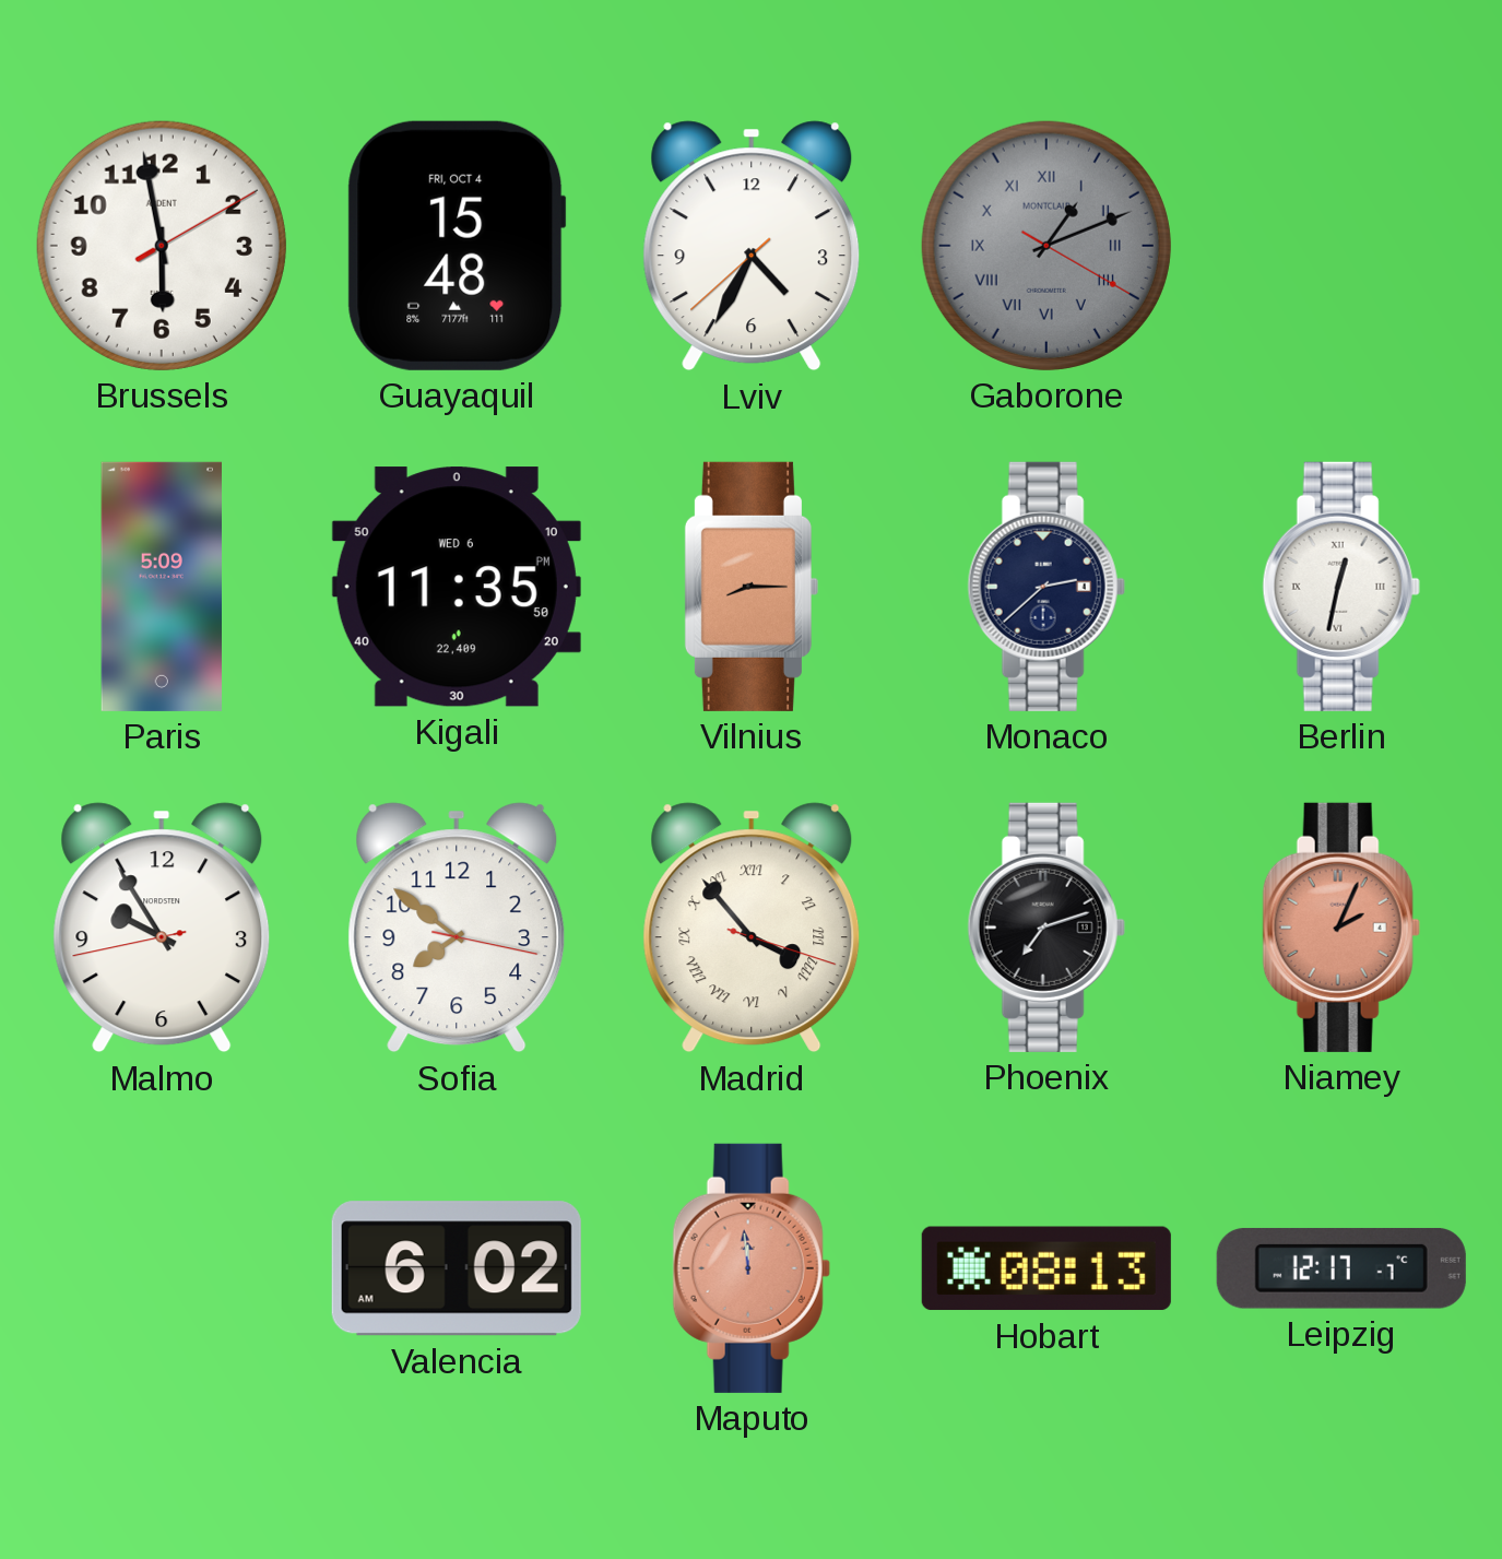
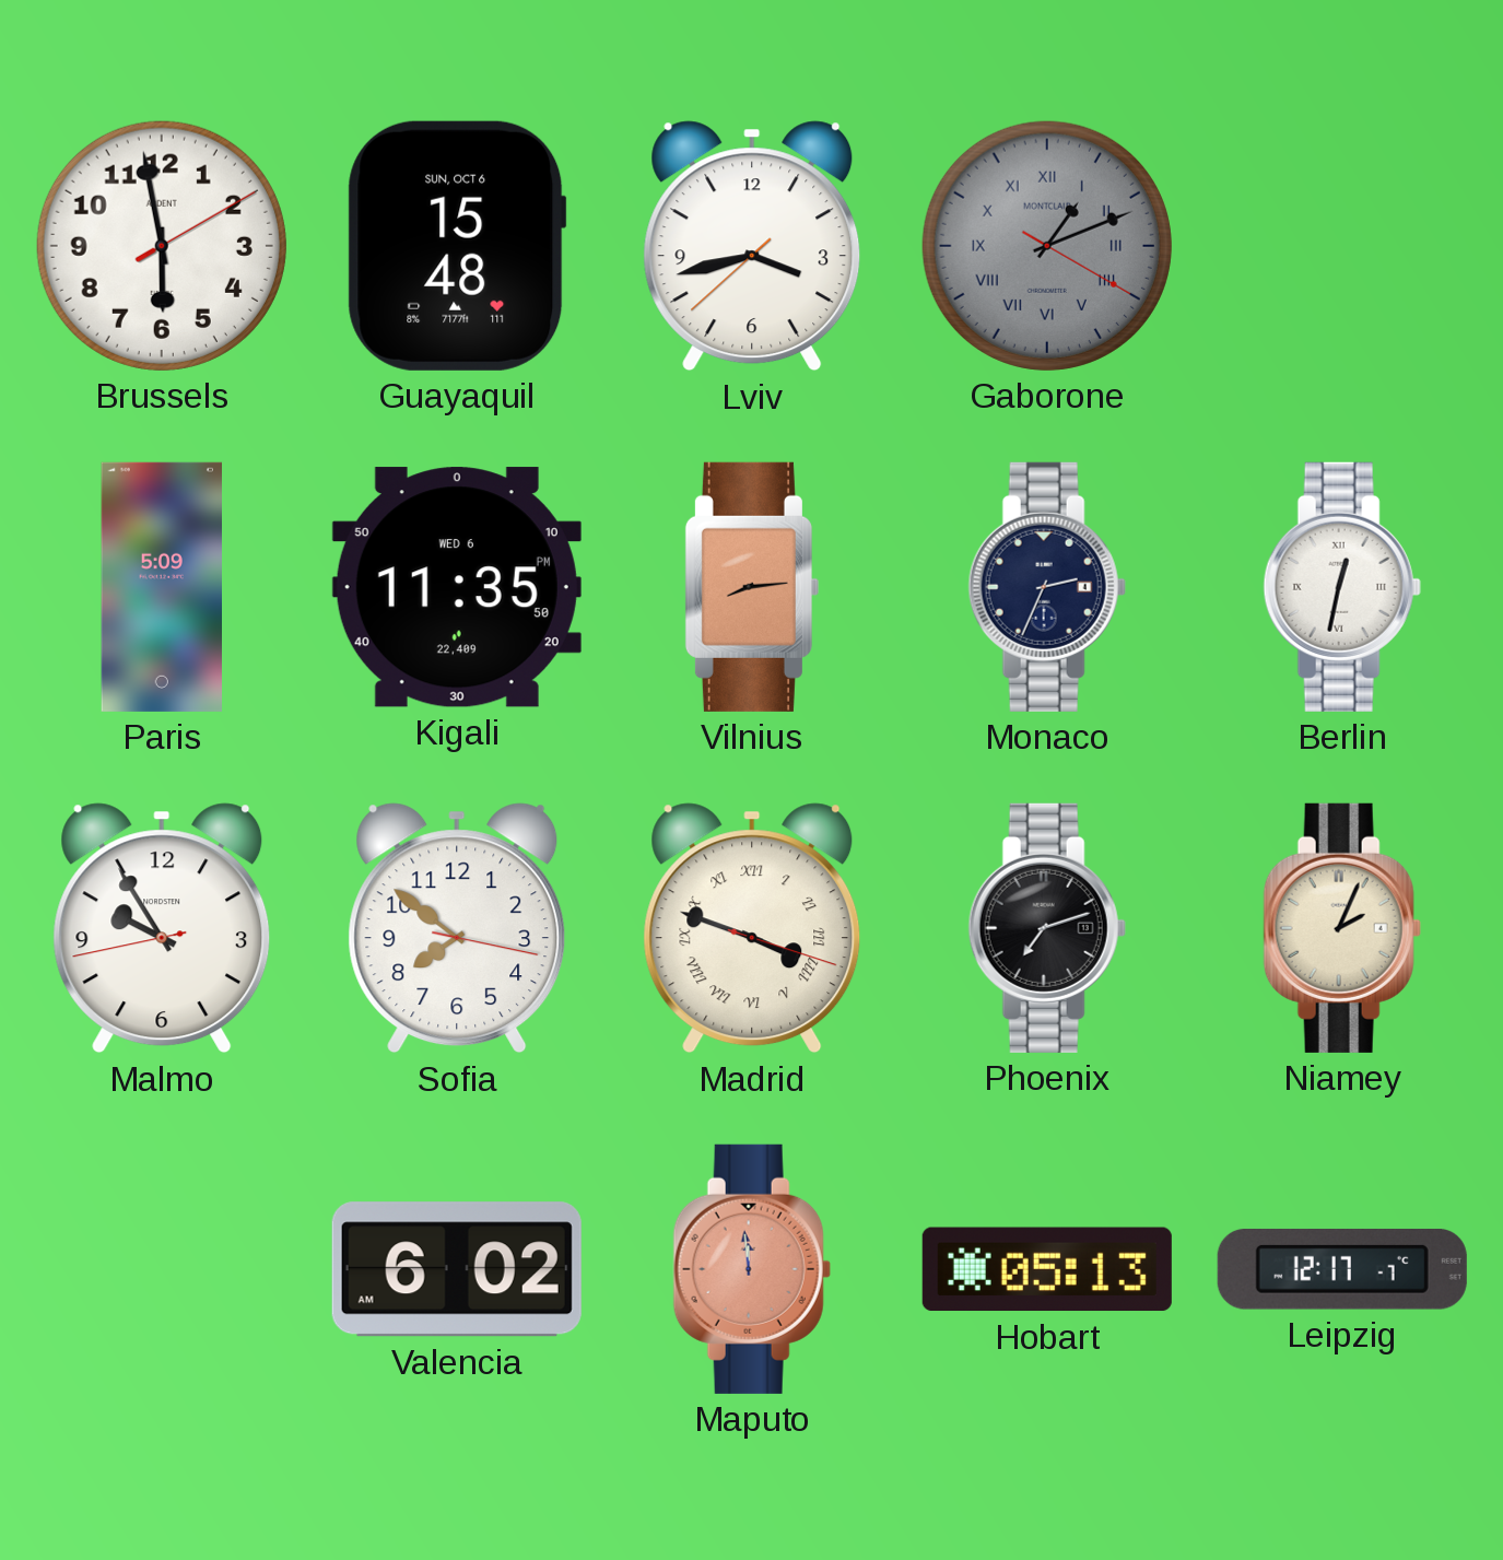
Guayaquil date: FRI, OCT 4 -> SUN, OCT 6
Lviv: 4:34 -> 3:42
Vilnius: 8:15 -> 8:14
Monaco: 2:38 -> 2:34
Madrid: 3:53 -> 3:48
Niamey dial: salmon -> cream
Hobart: 08:13 -> 05:13
